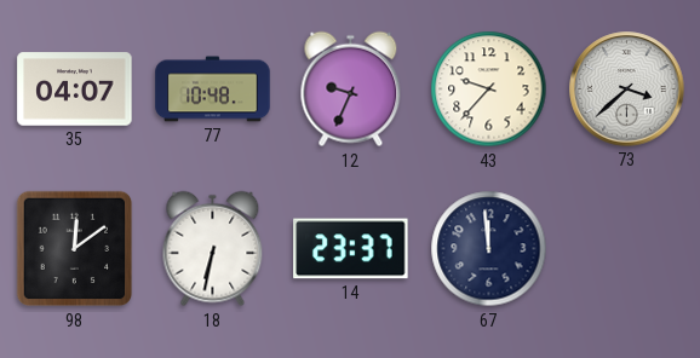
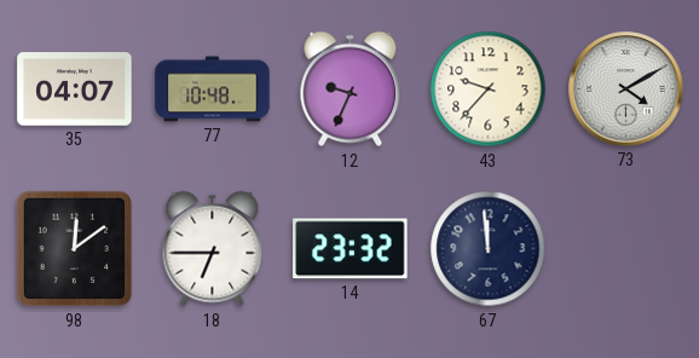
73: 3:38 -> 4:10
18: 6:32 -> 6:45
14: 23:37 -> 23:32
